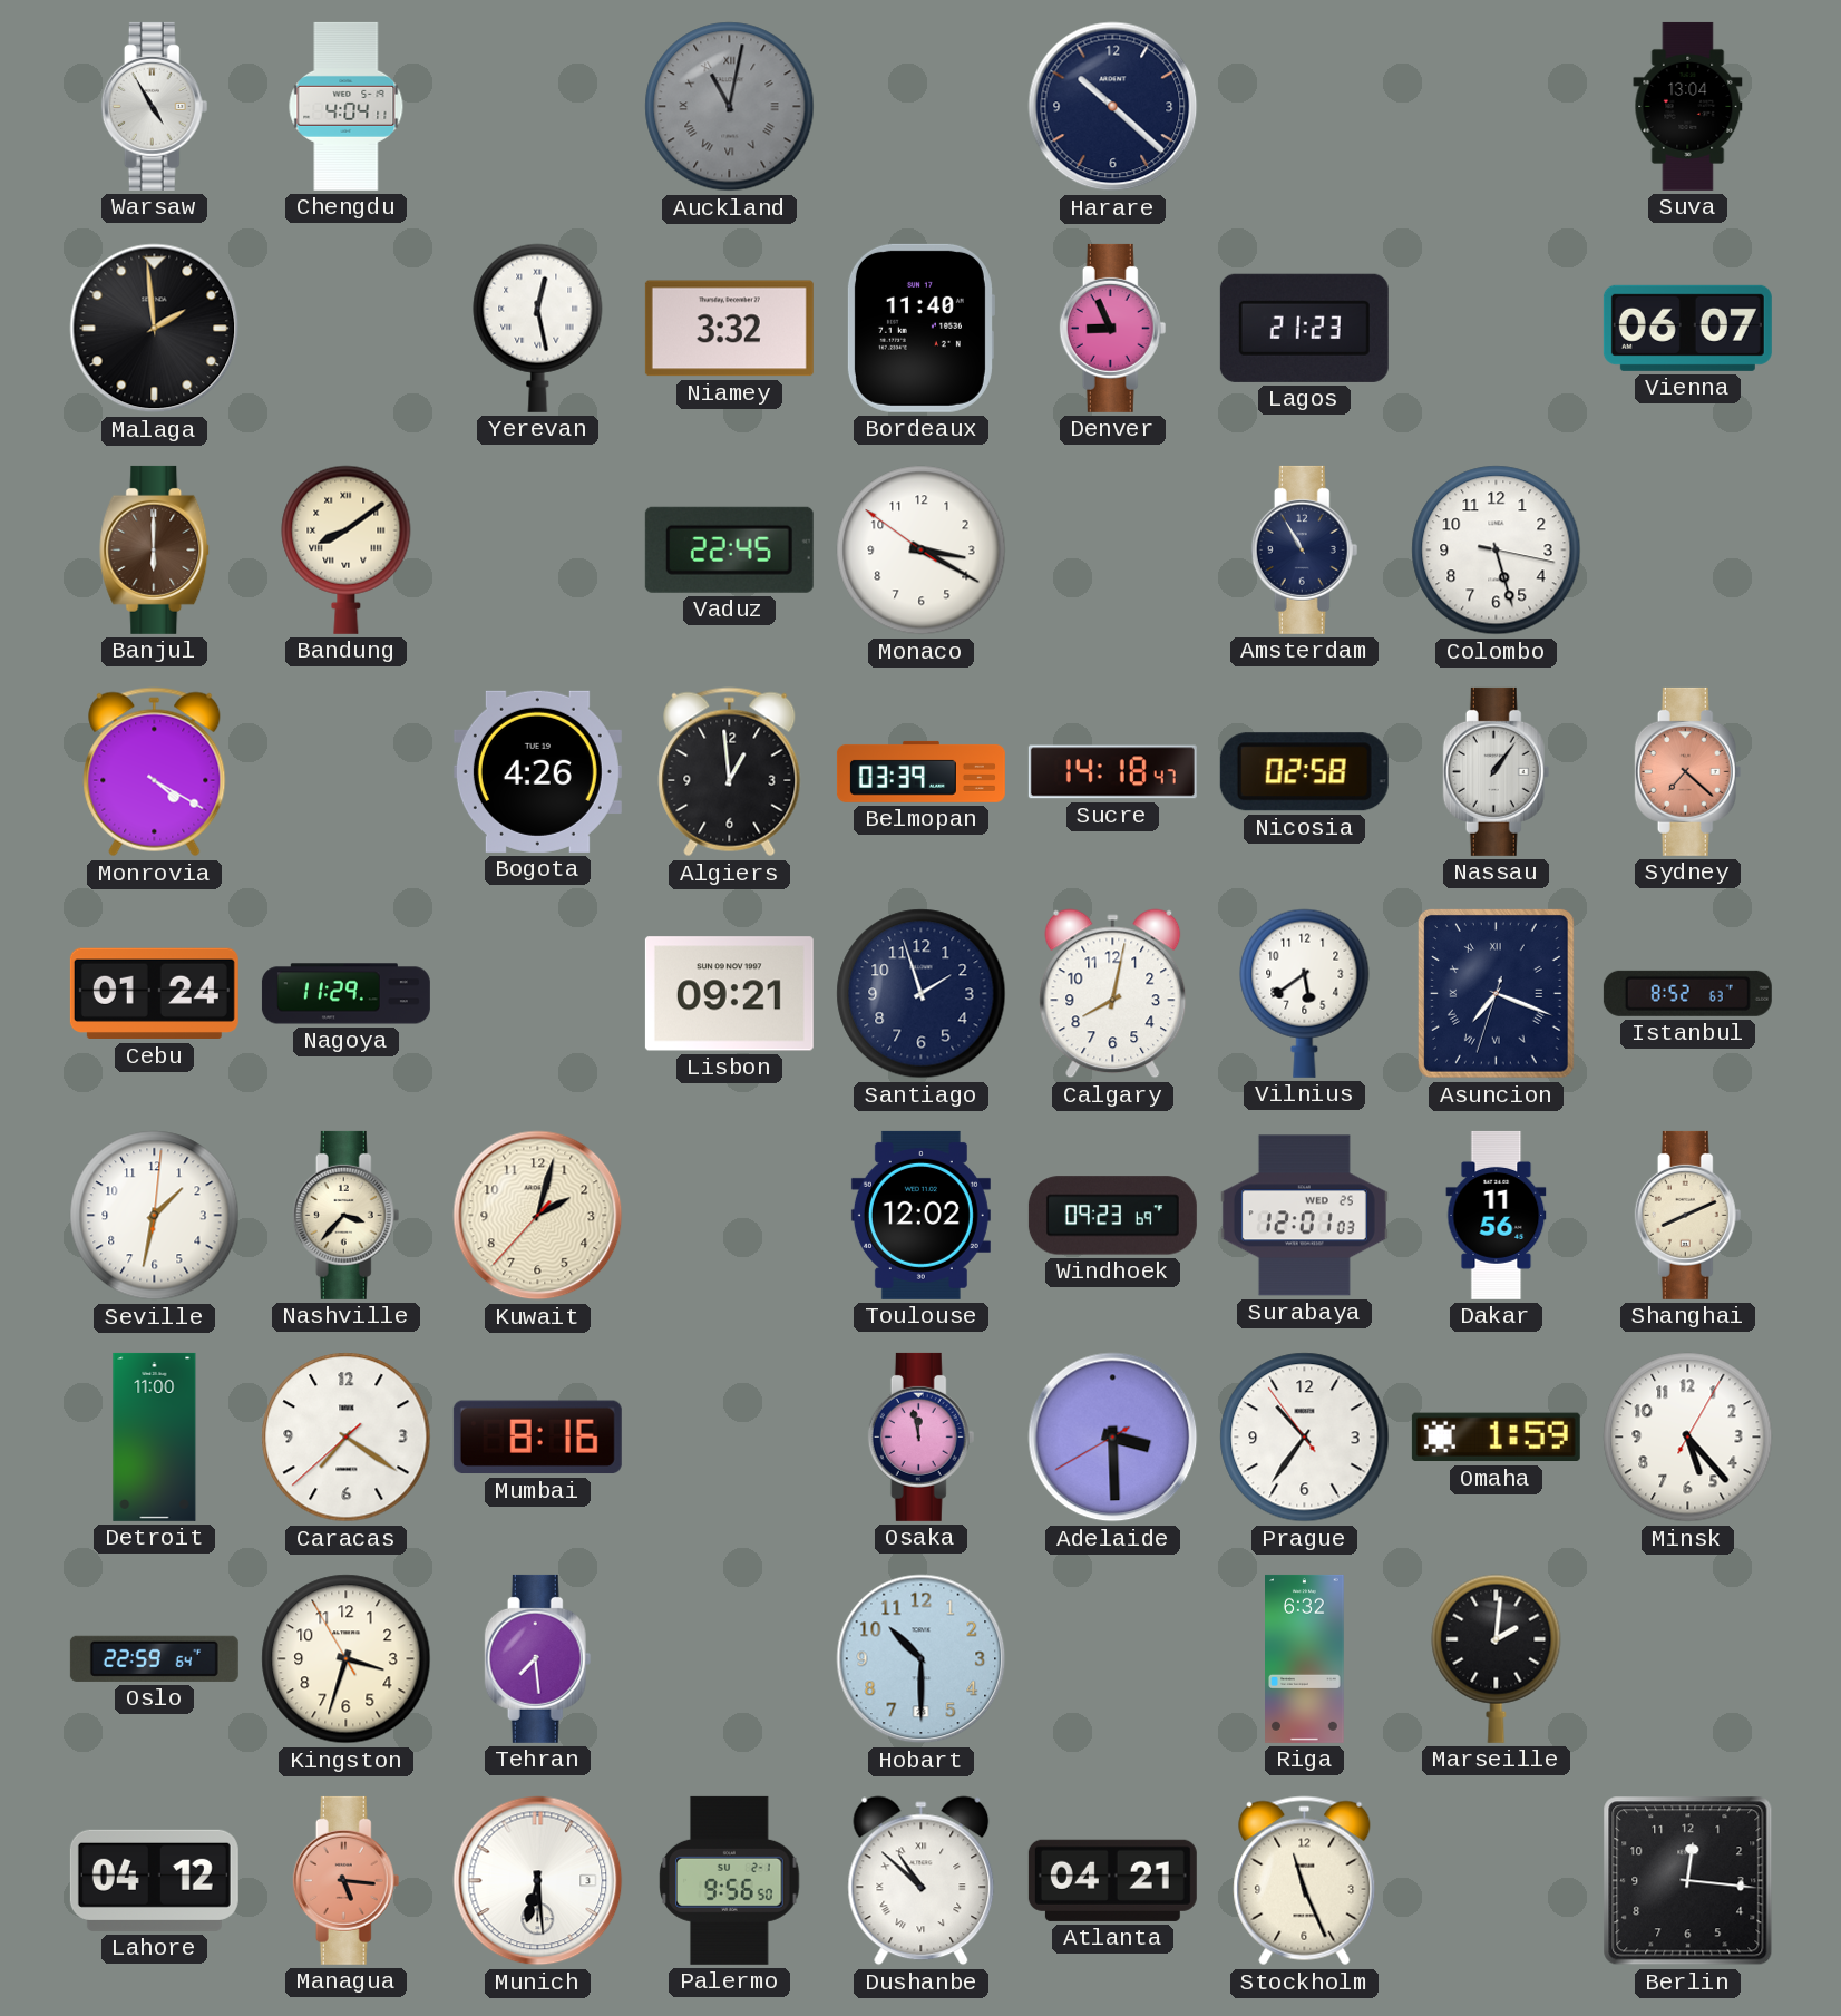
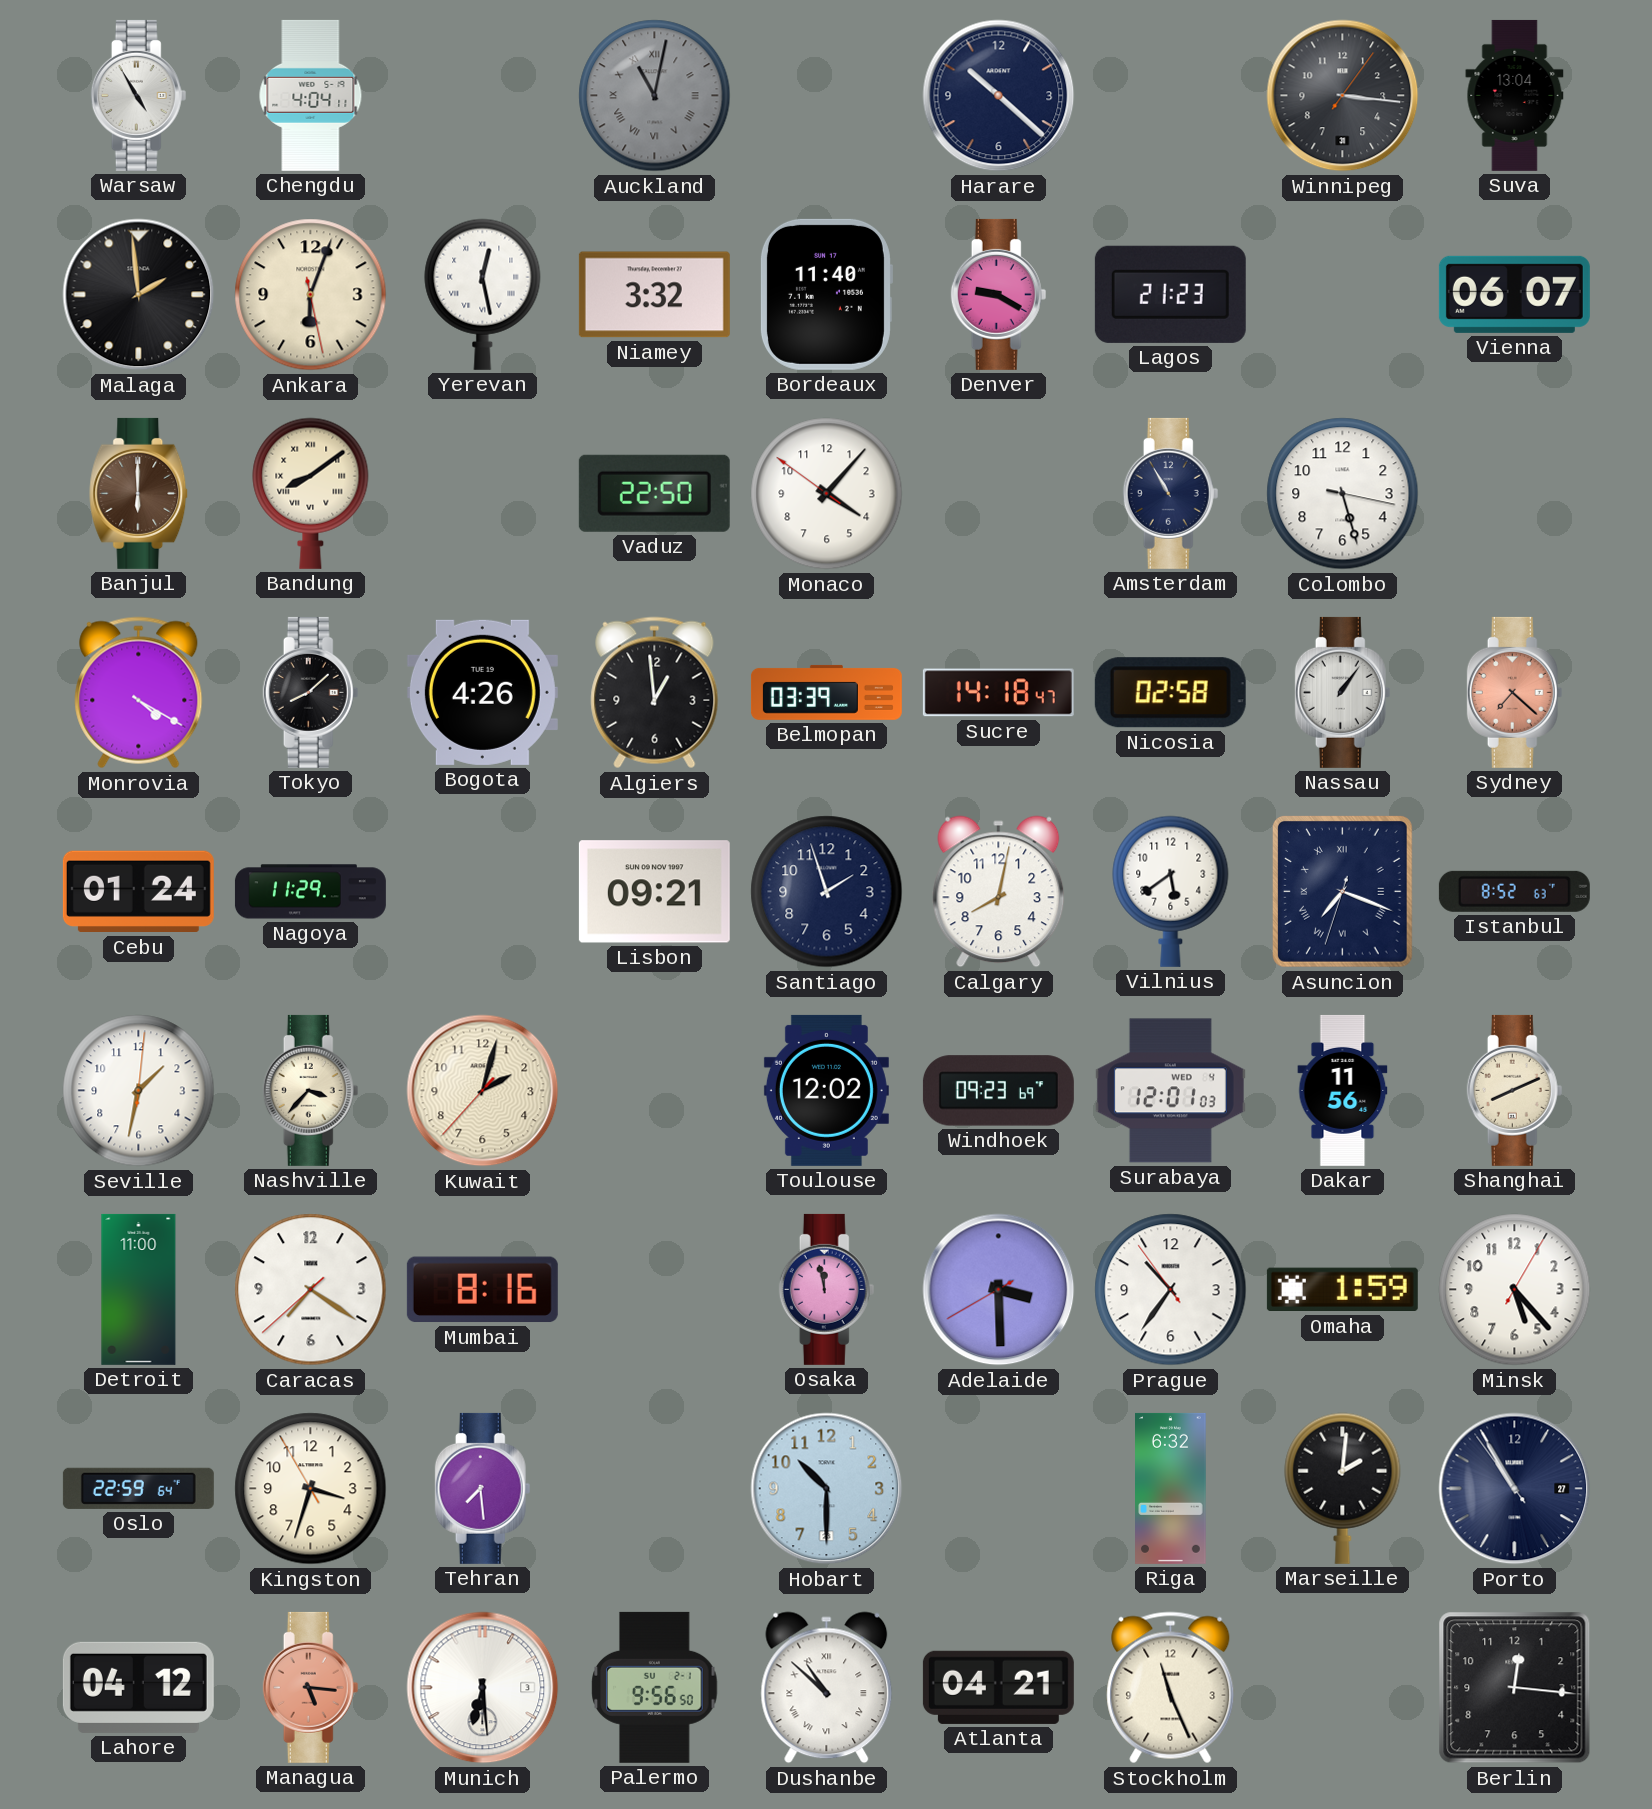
Winnipeg: none -> 3:16
Ankara: none -> 6:03
Denver: 8:56 -> 9:20
Vaduz: 22:45 -> 22:50
Monaco: 3:19 -> 4:06
Tokyo: none -> 8:08
Surabaya date: WED 25 -> WED 4
Porto: none -> 10:54
